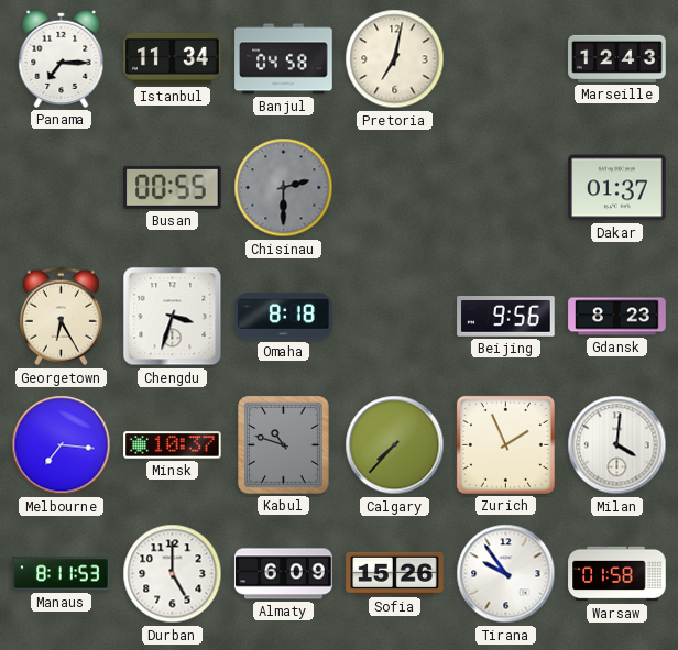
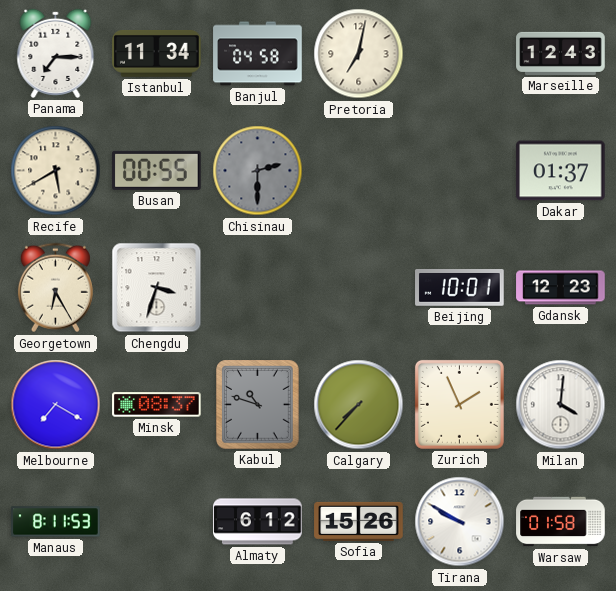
Recife: none -> 5:40
Omaha: 8:18 -> none
Beijing: 9:56 -> 10:01
Gdansk: 8:23 -> 12:23
Melbourne: 7:16 -> 7:20
Minsk: 10:37 -> 08:37
Durban: 5:00 -> none
Almaty: 6:09 -> 6:12
Tirana: 9:54 -> 9:50
